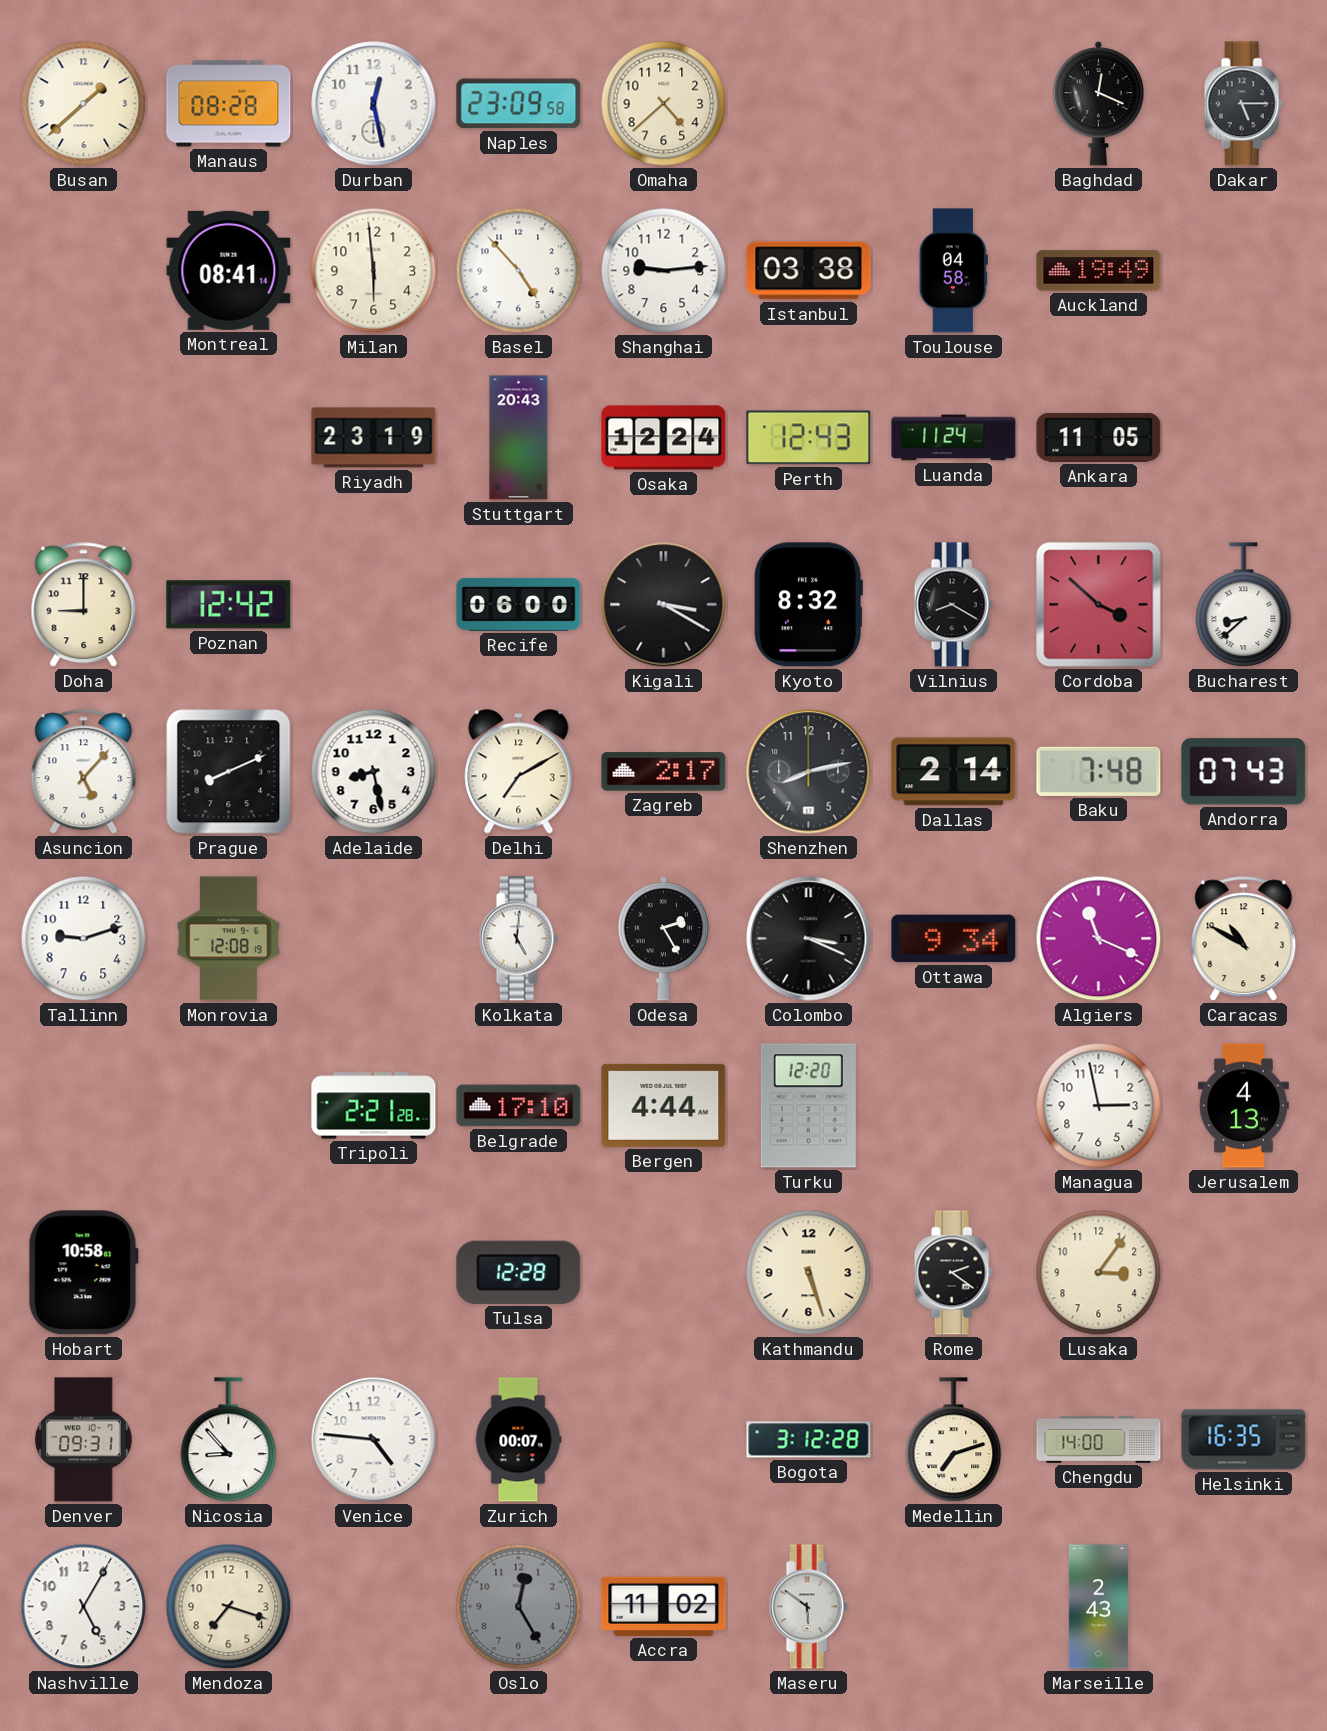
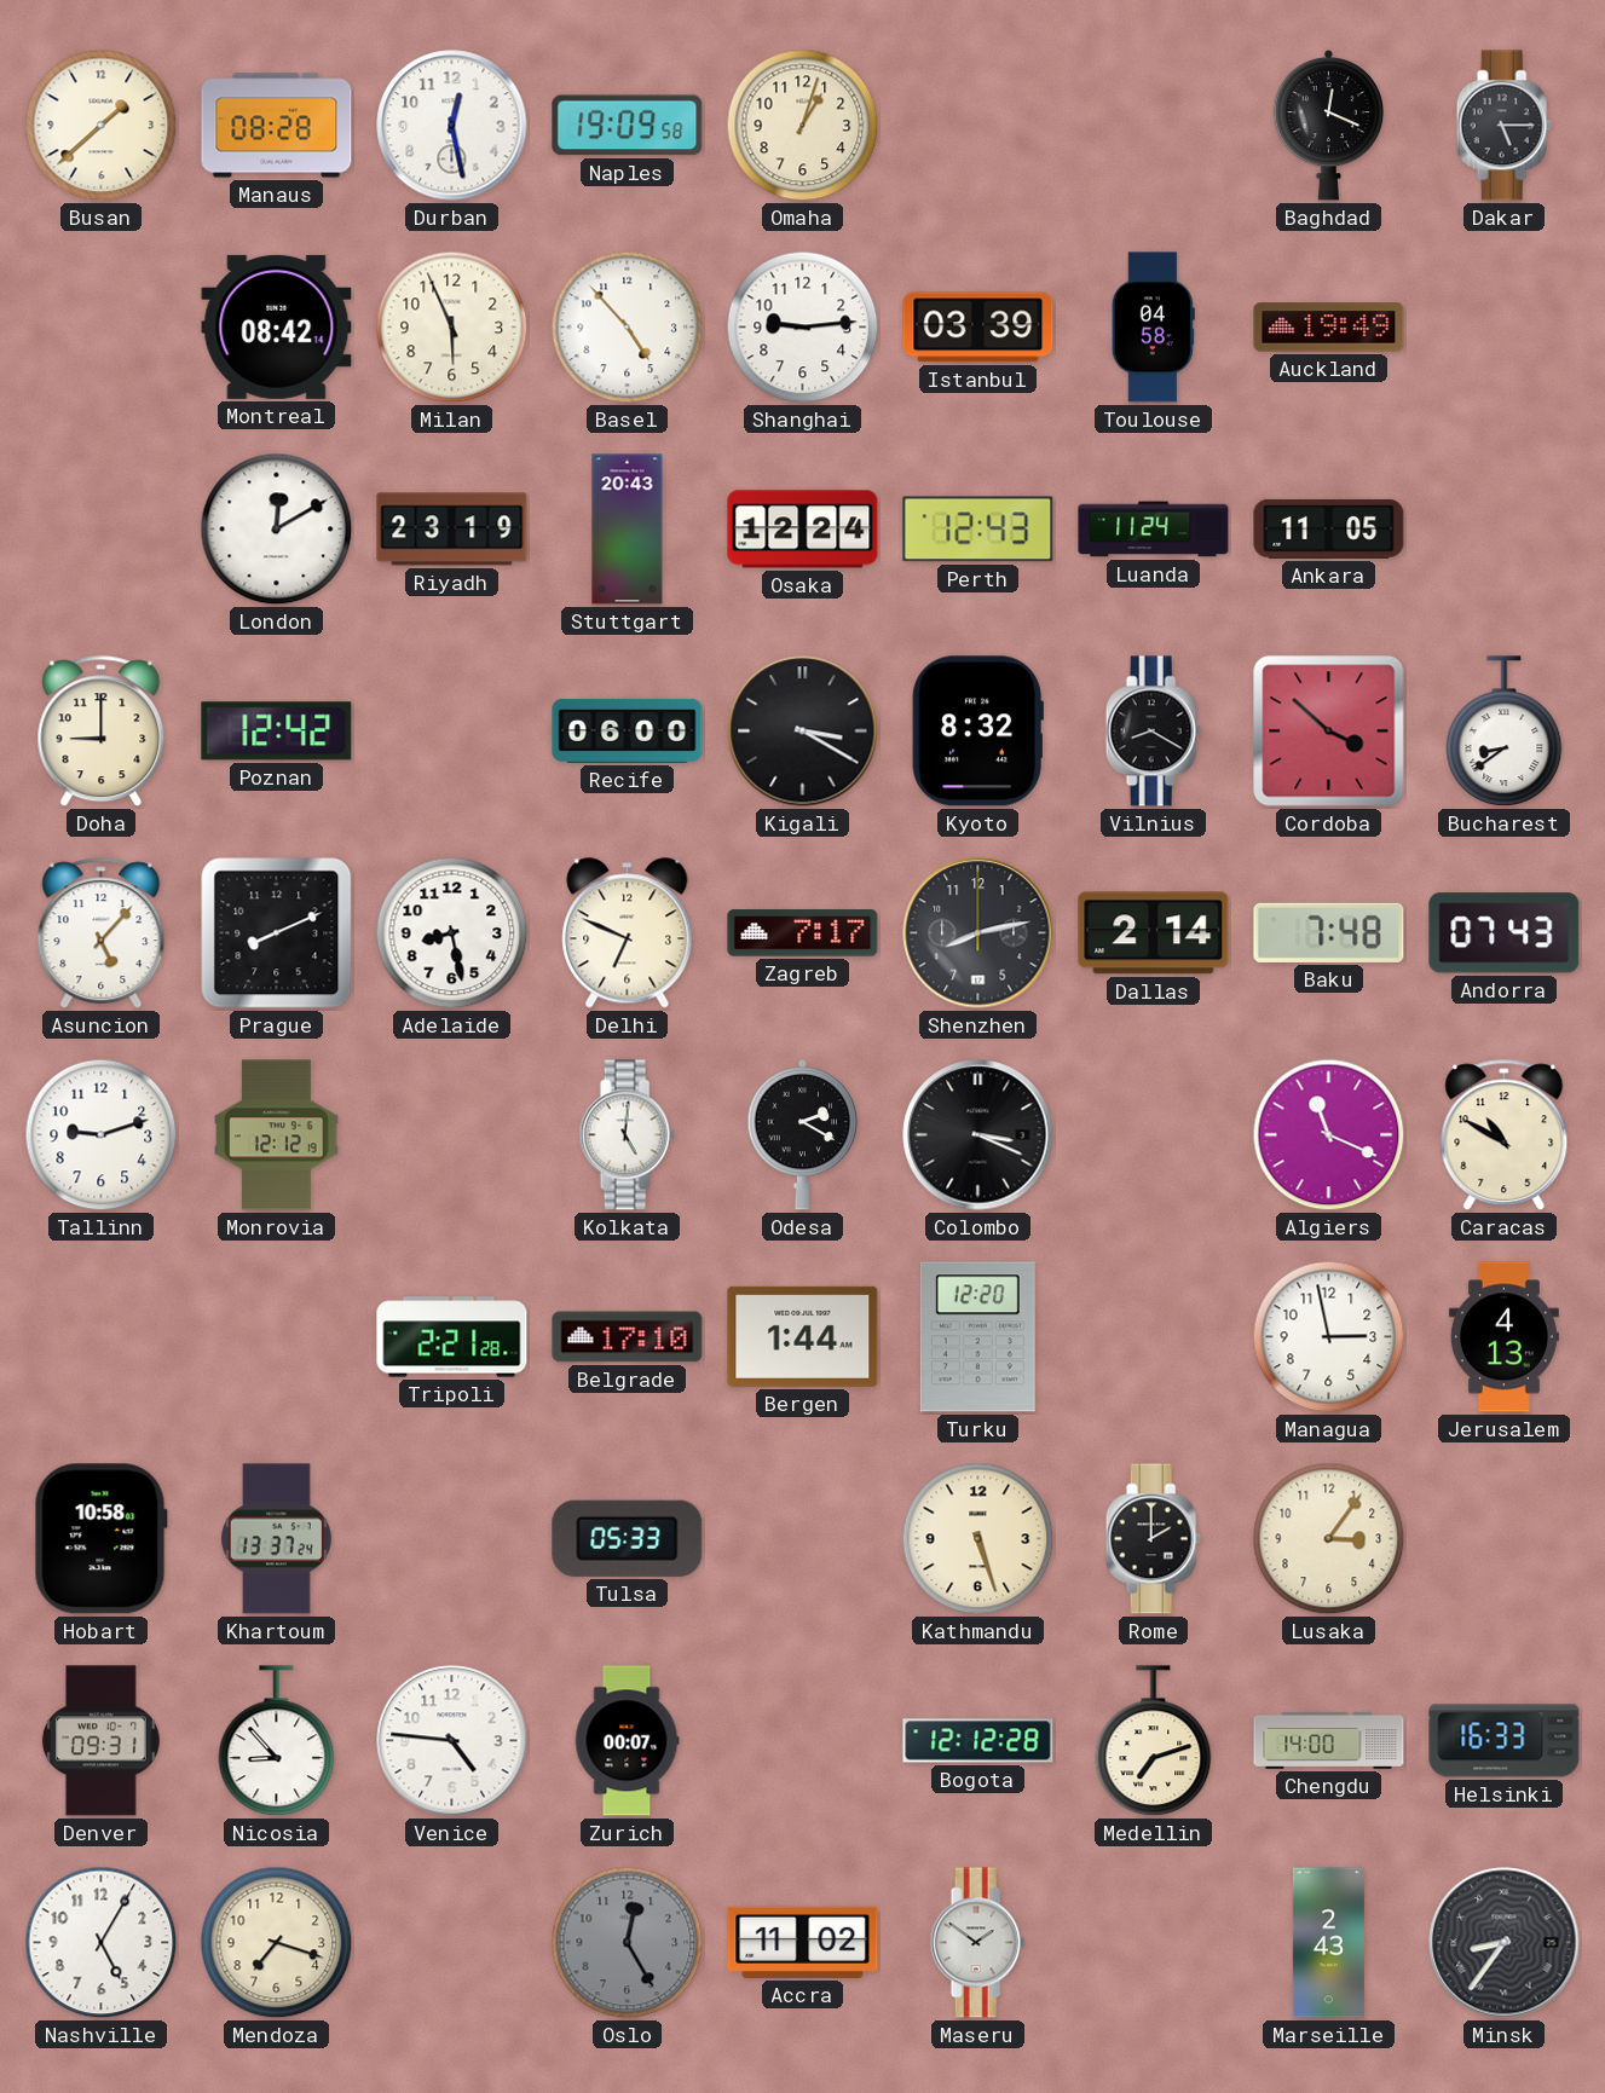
Naples: 23:09 -> 19:09
Omaha: 4:38 -> 1:03
Montreal: 08:41 -> 08:42
Milan: 5:59 -> 5:56
Istanbul: 03:38 -> 03:39
London: none -> 12:10
Bucharest: 8:38 -> 8:39
Delhi: 7:10 -> 6:49
Zagreb: 2:17 -> 7:17
Monrovia: 12:08 -> 12:12
Odesa: 2:25 -> 2:20
Ottawa: 9:34 -> none
Bergen: 4:44 -> 1:44
Khartoum: none -> 13:37
Tulsa: 12:28 -> 05:33
Rome: 2:21 -> 2:00
Bogota: 3:12 -> 12:12
Helsinki: 16:35 -> 16:33
Maseru: 5:51 -> 1:51
Minsk: none -> 8:36
